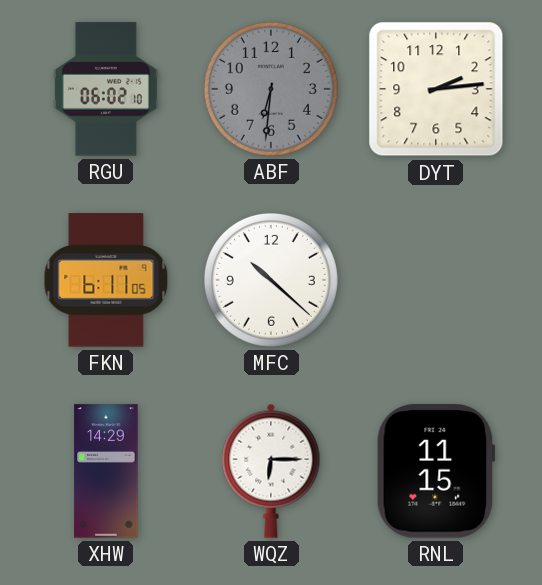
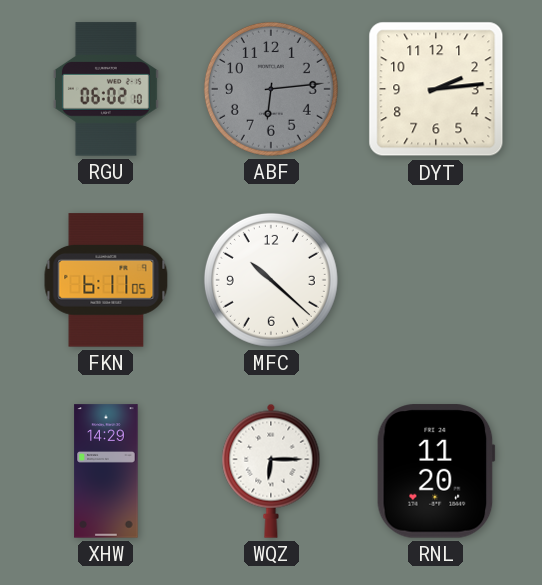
ABF: 6:31 -> 6:14
RNL: 11:15 -> 11:20
